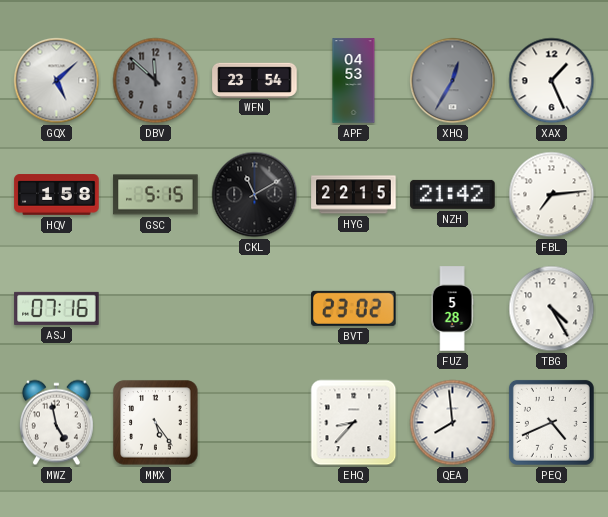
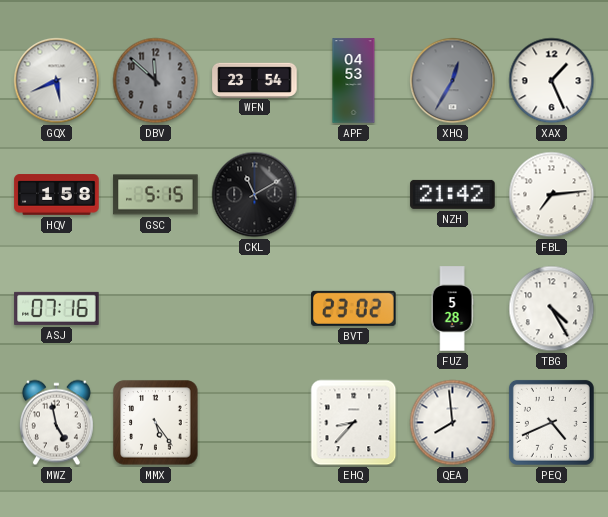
GQX: 5:08 -> 5:41
HYG: 22:15 -> none
